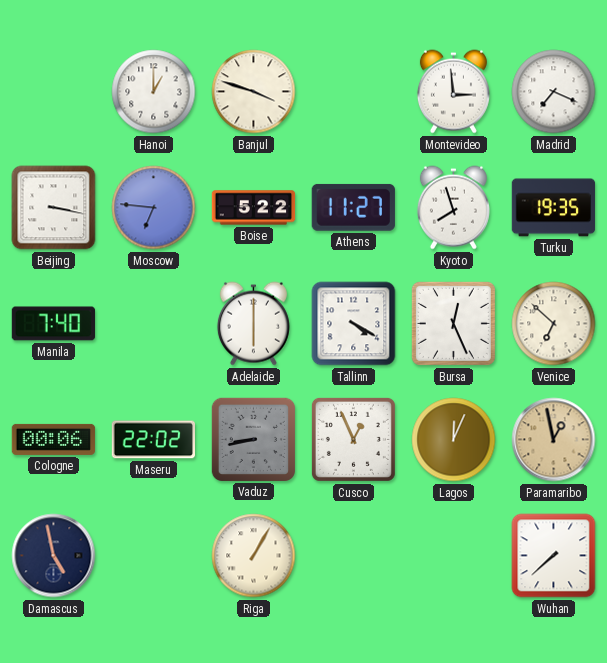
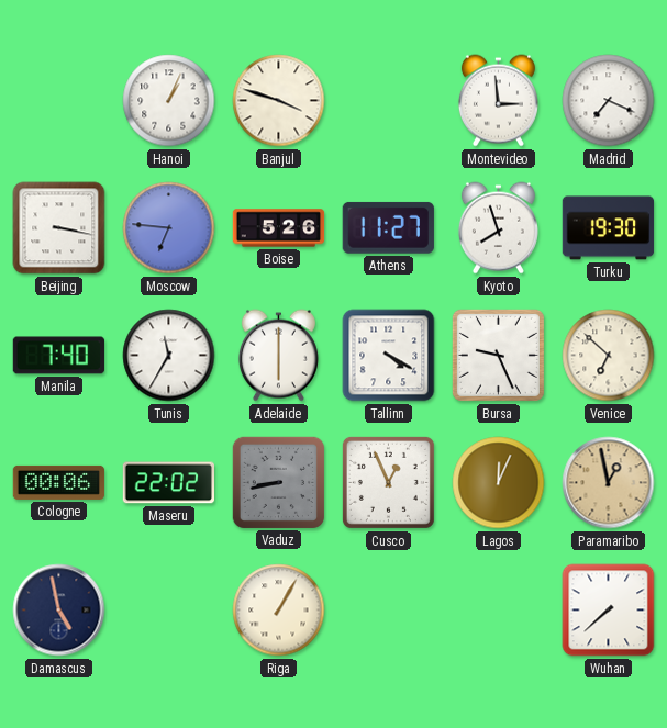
Hanoi: 1:00 -> 1:04
Boise: 5:22 -> 5:26
Turku: 19:35 -> 19:30
Tunis: none -> 11:35
Bursa: 12:26 -> 9:26
